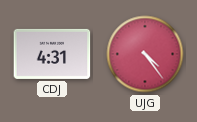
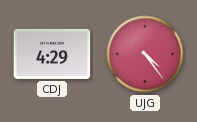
CDJ: 4:31 -> 4:29
